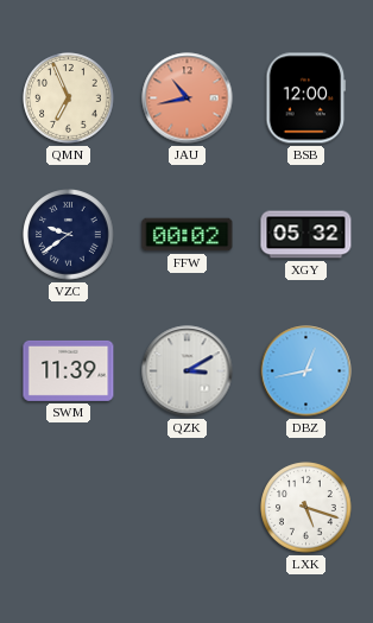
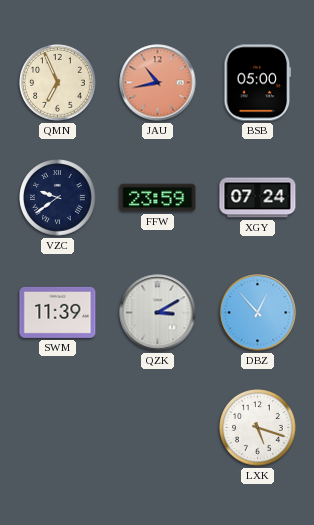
BSB: 12:00 -> 05:00
FFW: 00:02 -> 23:59
XGY: 05:32 -> 07:24
DBZ: 12:43 -> 12:53
